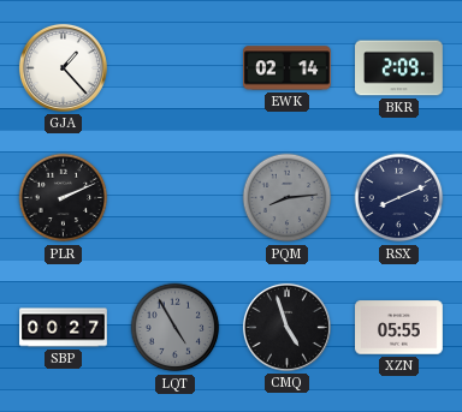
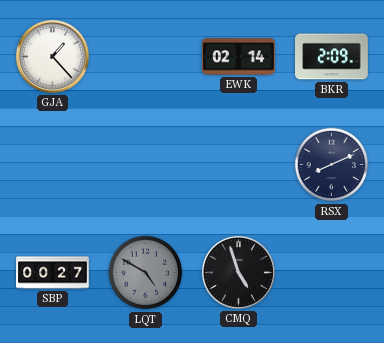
PLR: 2:11 -> none
PQM: 8:14 -> none
LQT: 4:55 -> 4:50
XZN: 05:55 -> none
